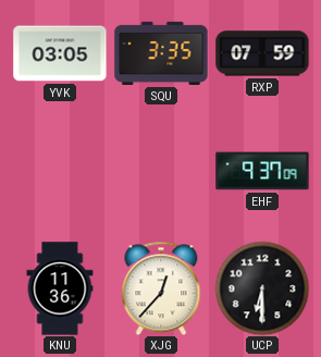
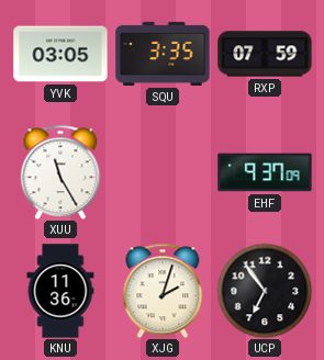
XUU: none -> 11:25
XJG: 12:37 -> 2:03
UCP: 6:30 -> 6:54
